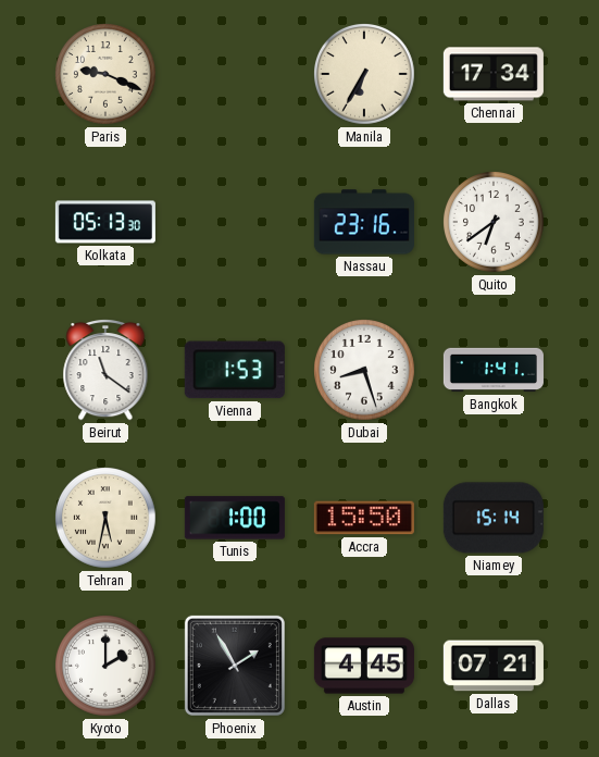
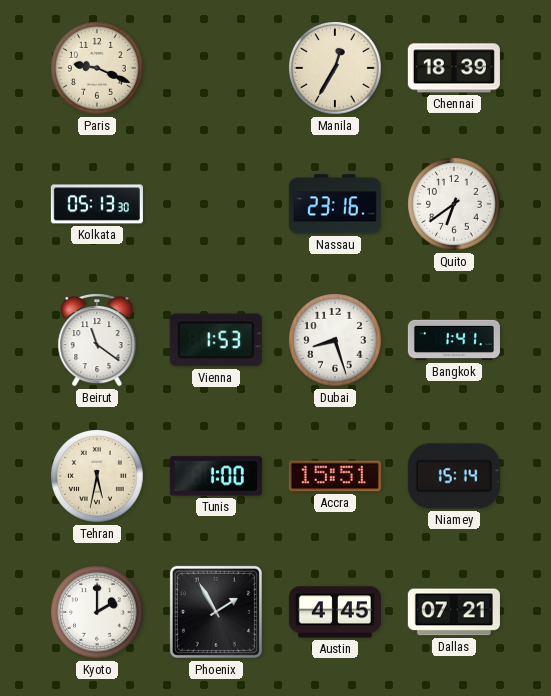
Manila: 6:35 -> 12:35
Chennai: 17:34 -> 18:39
Accra: 15:50 -> 15:51
